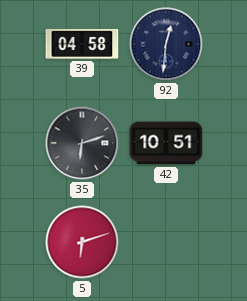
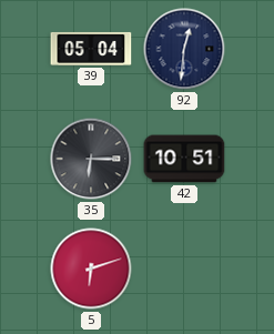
39: 04:58 -> 05:04
35: 6:12 -> 6:15
